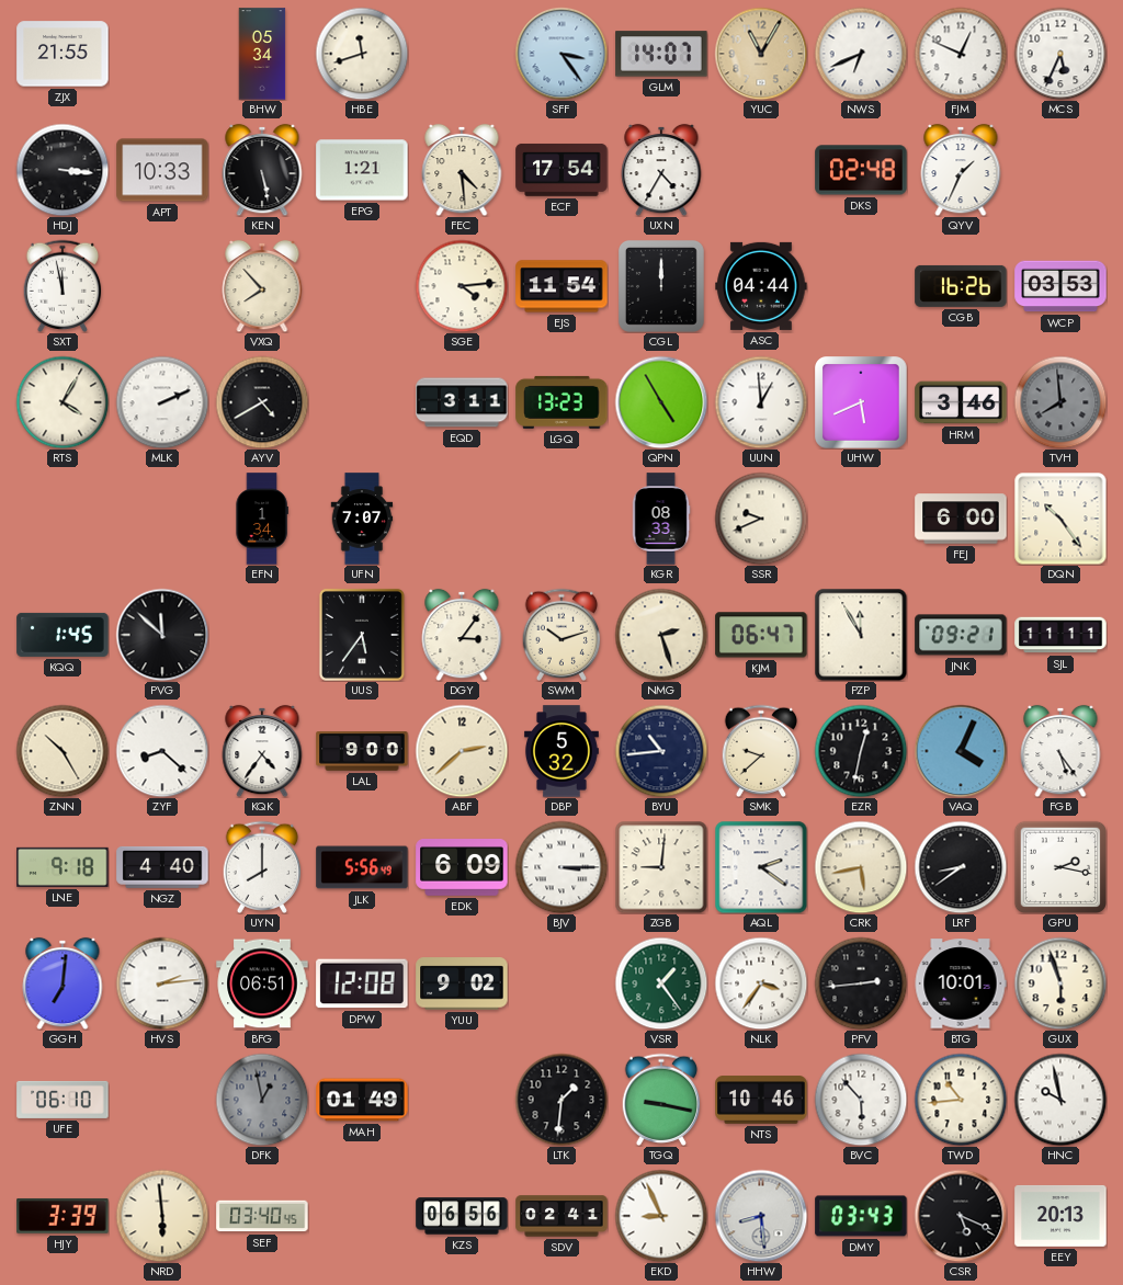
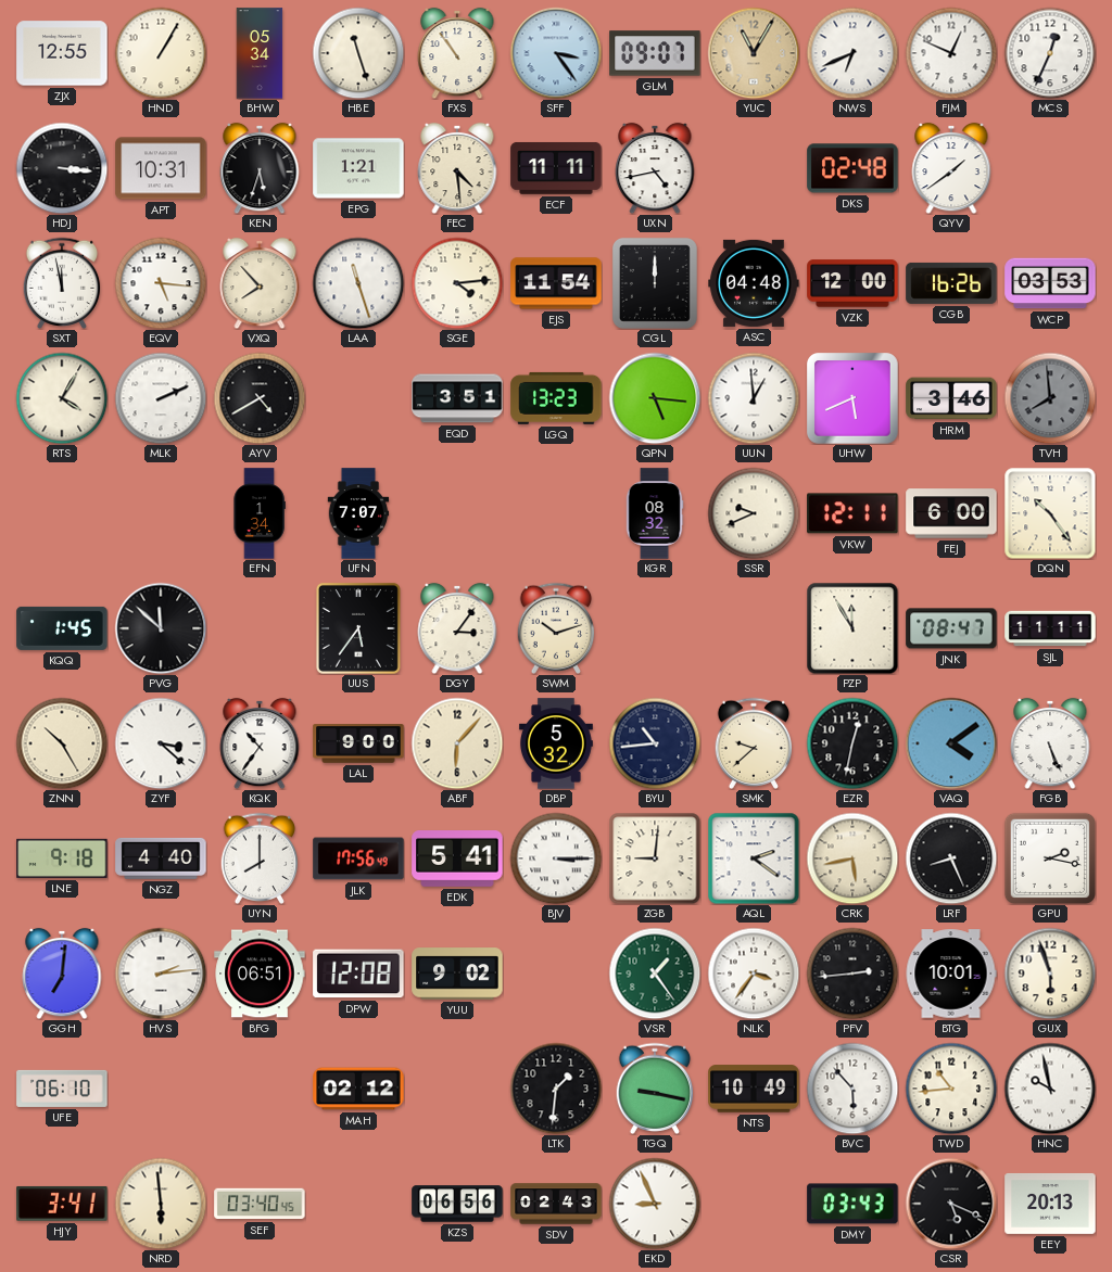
ZJX: 21:55 -> 12:55
HND: none -> 1:05
HBE: 11:42 -> 11:27
FXS: none -> 10:54
GLM: 14:07 -> 09:07
MCS: 5:34 -> 12:34
APT: 10:33 -> 10:31
KEN: 5:28 -> 5:33
ECF: 17:54 -> 11:11
UXN: 4:35 -> 4:43
QYV: 1:34 -> 1:39
EQV: none -> 5:16
LAA: none -> 11:27
ASC: 04:44 -> 04:48
VZK: none -> 12:00
EQD: 3:11 -> 3:51
QPN: 4:55 -> 5:16
KGR: 08:33 -> 08:32
VKW: none -> 12:11
NMG: 2:27 -> none
KJM: 06:47 -> none
JNK: 09:21 -> 08:47
ZYF: 8:22 -> 3:22
KQK: 4:36 -> 10:36
ABF: 2:38 -> 6:07
VAQ: 4:04 -> 4:09
FGB: 5:24 -> 5:26
JLK: 5:56 -> 17:56
EDK: 6:09 -> 5:41
LRF: 8:39 -> 8:26
DFK: 12:58 -> none
MAH: 01:49 -> 02:12
NTS: 10:46 -> 10:49
HJY: 3:39 -> 3:41
SDV: 02:41 -> 02:43
HHW: 8:29 -> none
